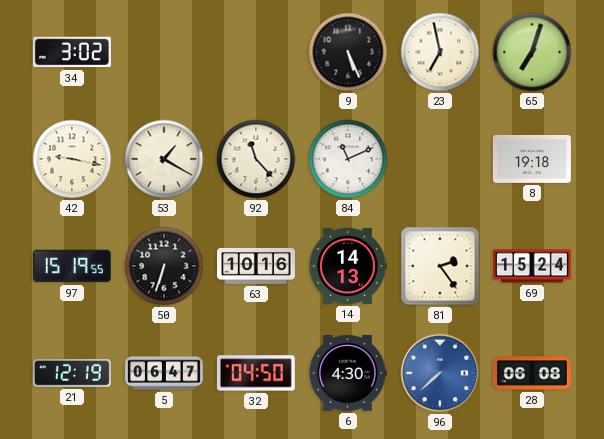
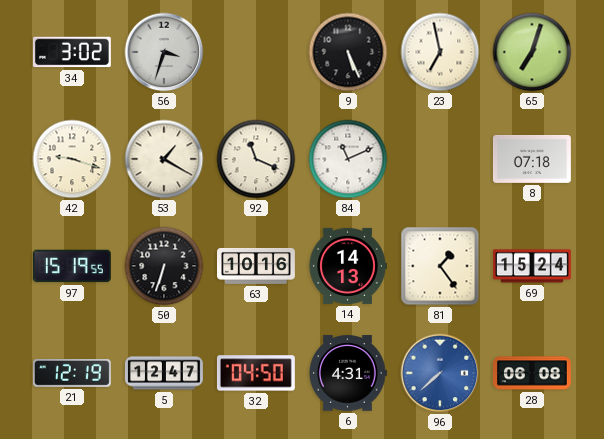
56: none -> 3:33
42: 9:17 -> 9:18
92: 11:23 -> 11:19
8: 19:18 -> 07:18
81: 2:24 -> 1:24
5: 06:47 -> 12:47
6: 4:30 -> 4:31
